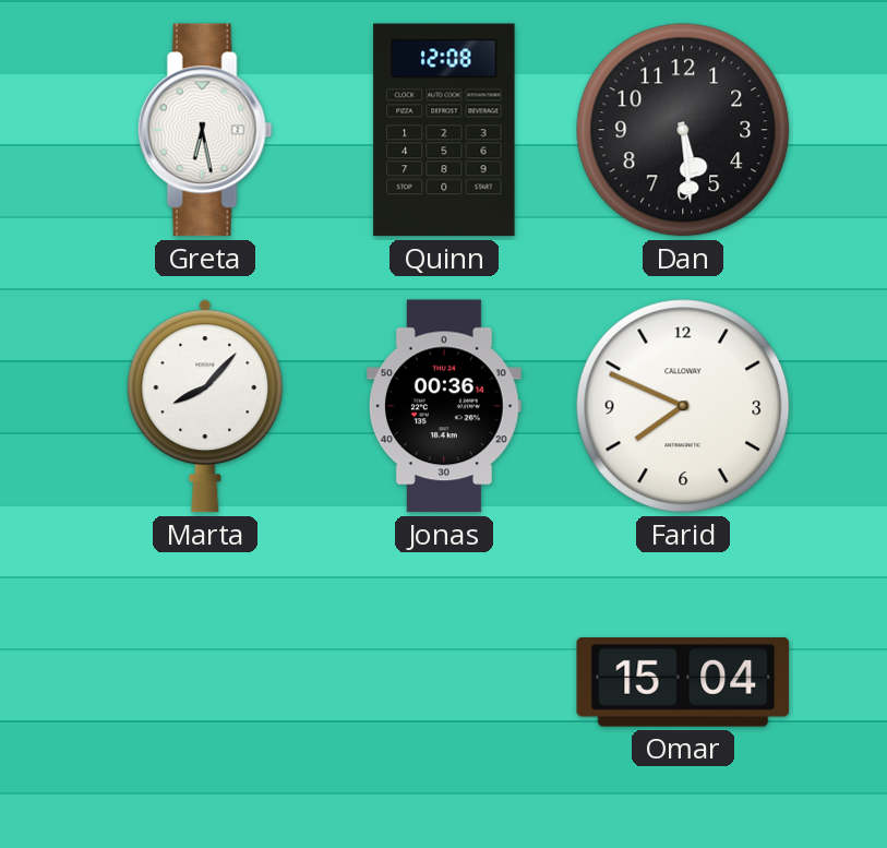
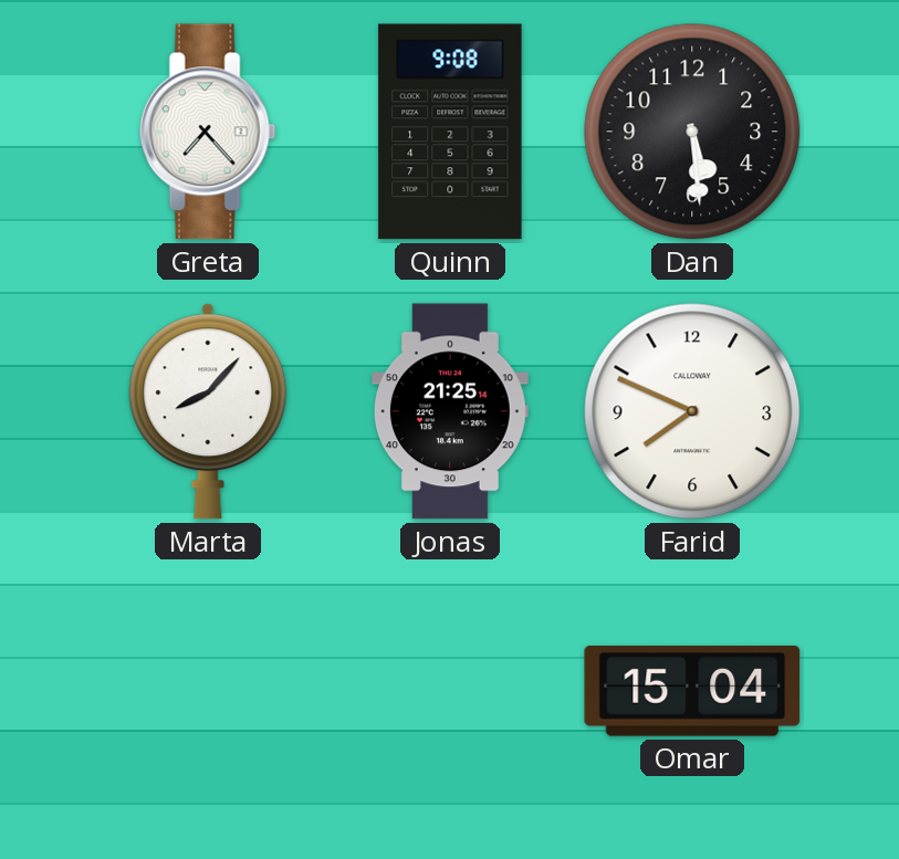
Greta: 6:28 -> 7:23
Quinn: 12:08 -> 9:08
Jonas: 00:36 -> 21:25
